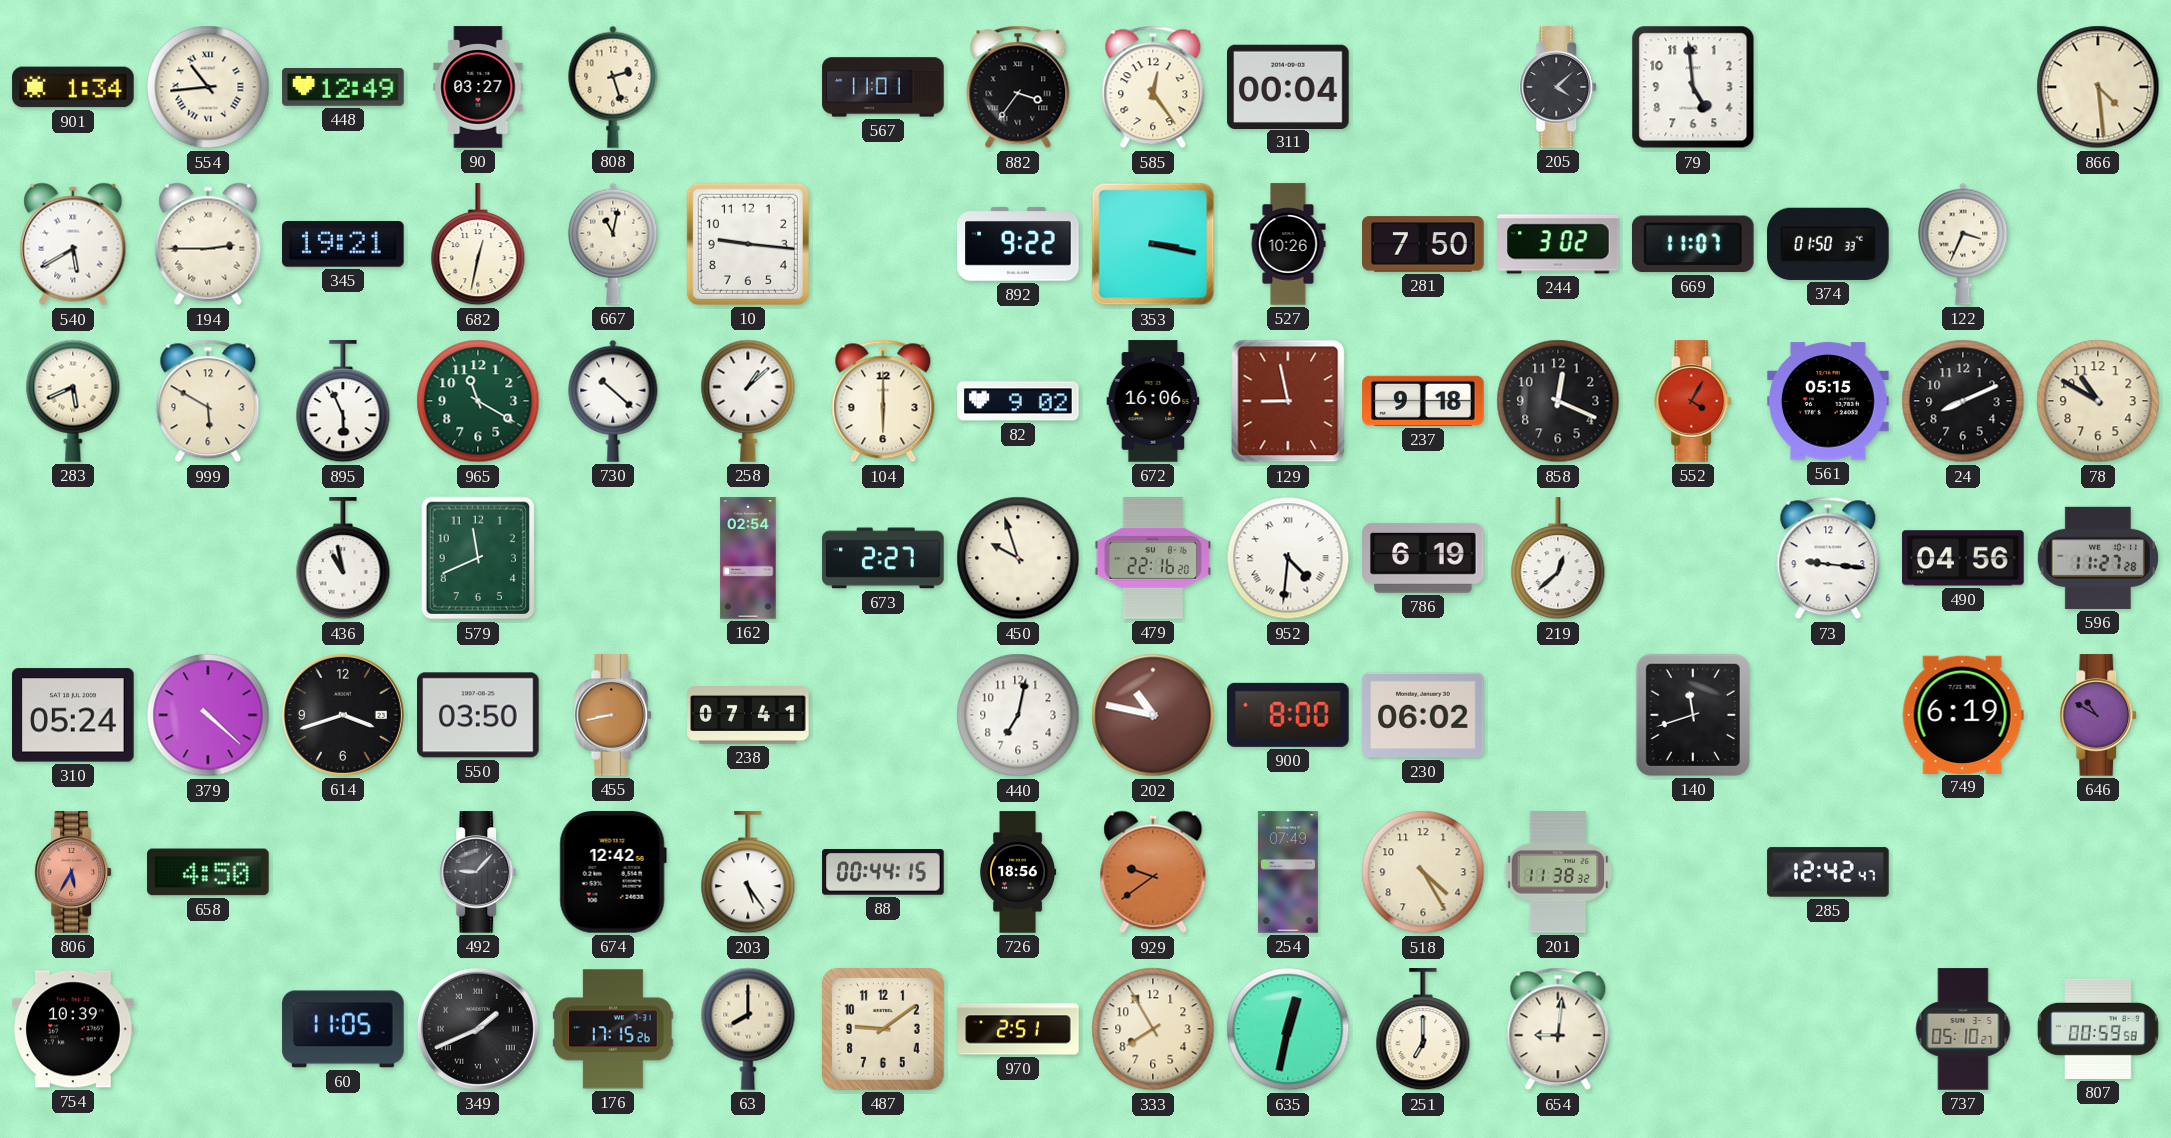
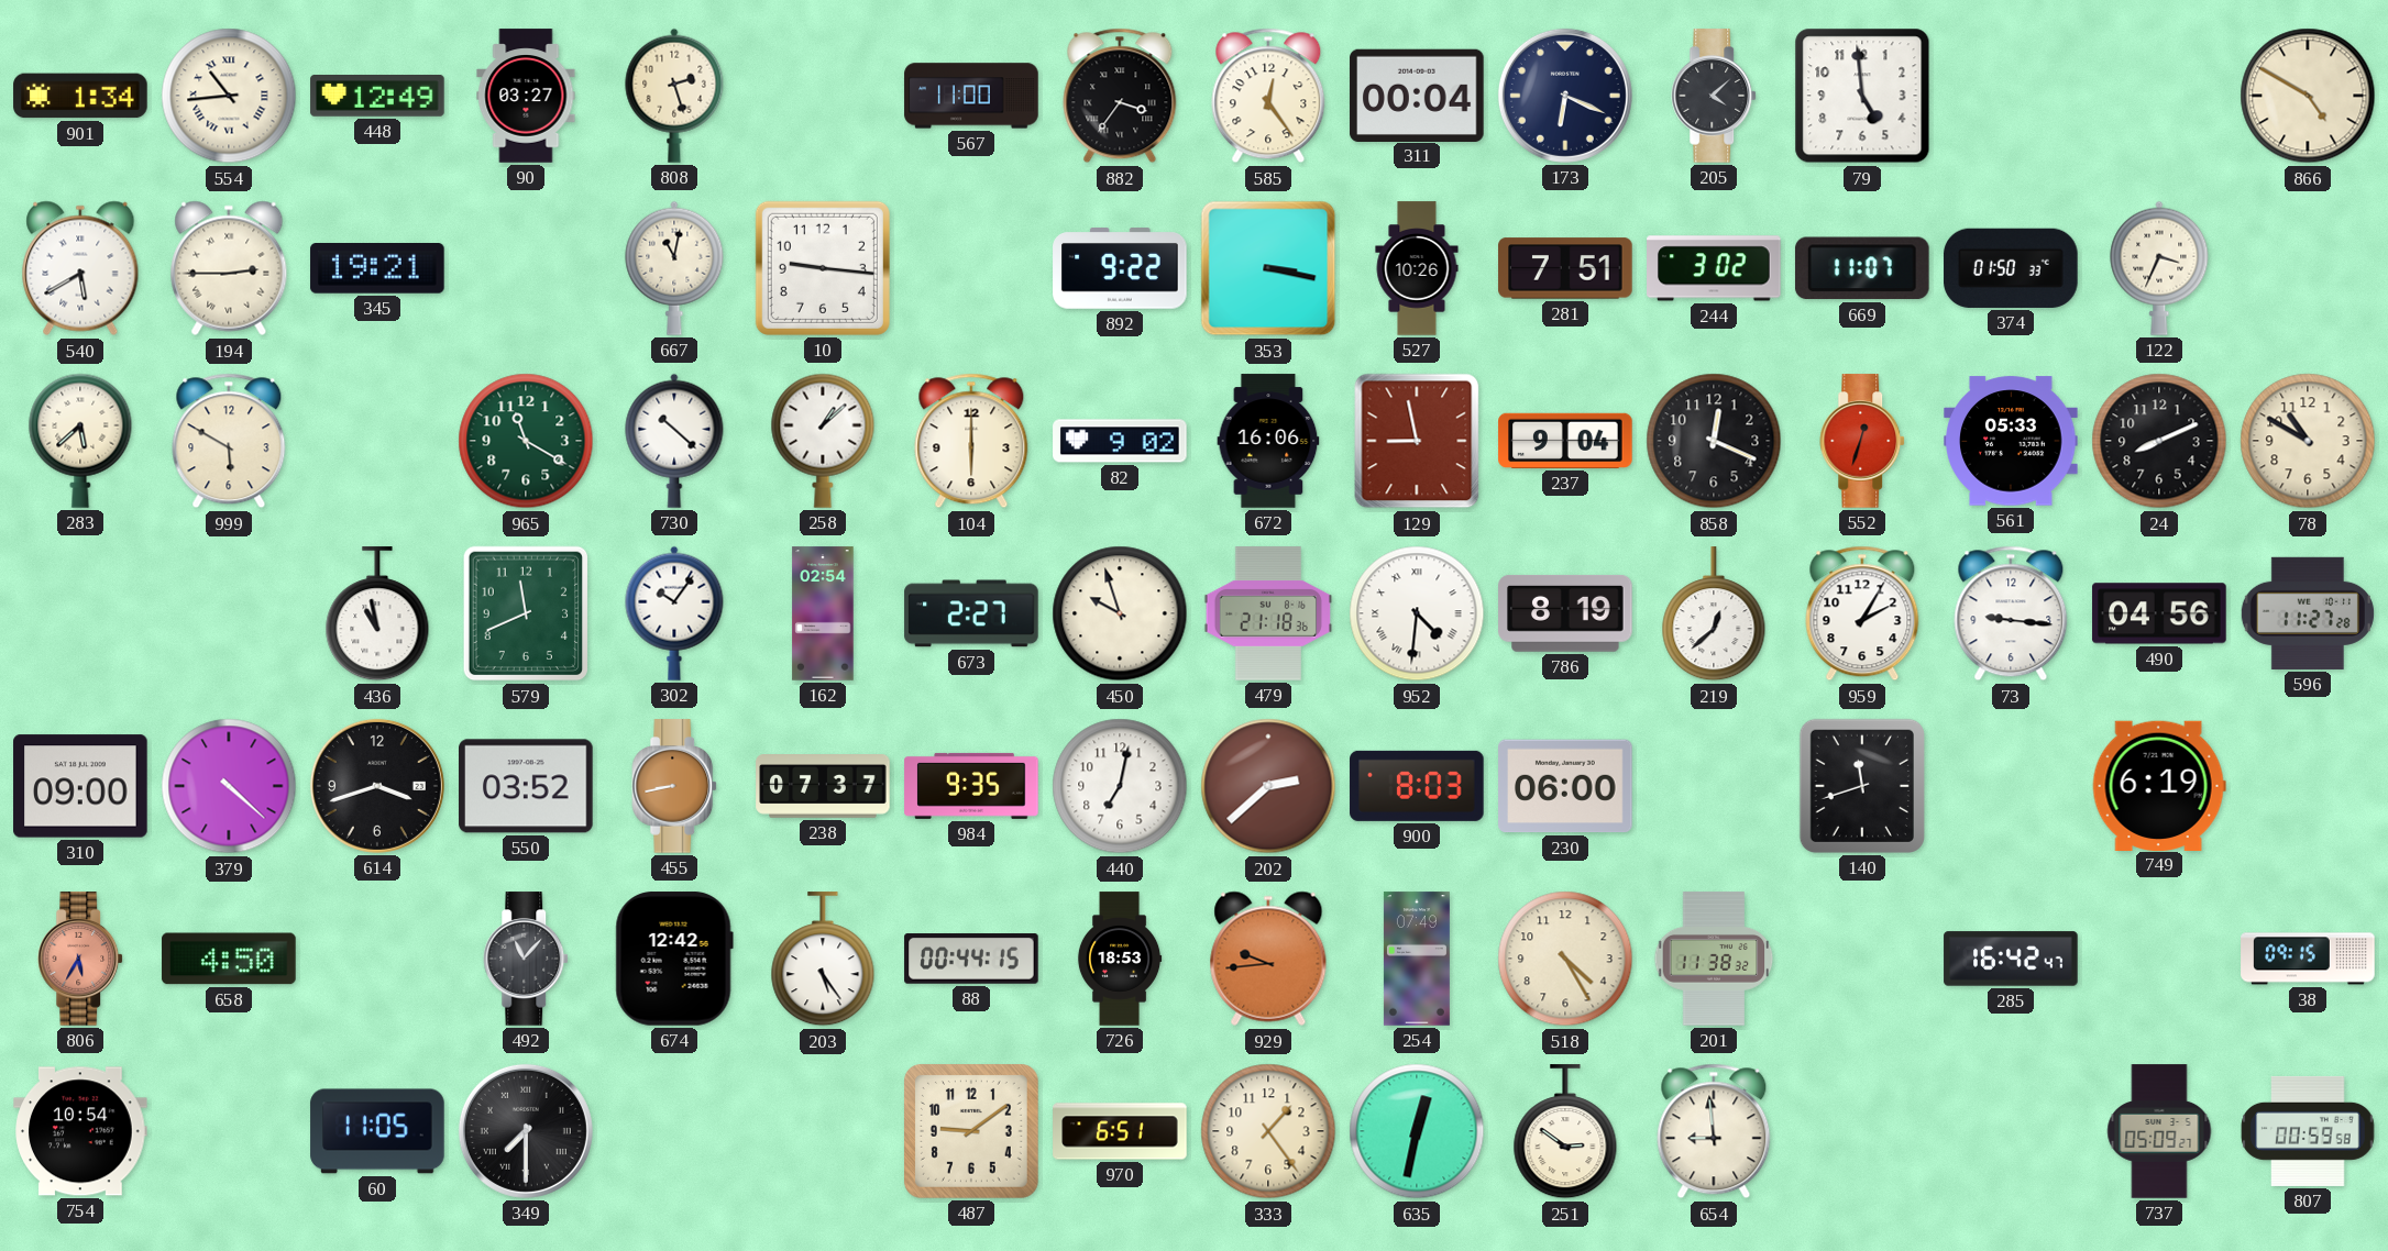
567: 11:01 -> 11:00
173: none -> 6:19
866: 4:29 -> 4:50
682: 12:32 -> none
281: 7:50 -> 7:51
283: 5:41 -> 5:38
895: 5:56 -> none
237: 9:18 -> 9:04
552: 4:05 -> 12:33
561: 05:15 -> 05:33
302: none -> 10:06
479: 22:16 -> 21:18
786: 6:19 -> 8:19
959: none -> 2:05
310: 05:24 -> 09:00
550: 03:50 -> 03:52
238: 07:41 -> 07:37
984: none -> 9:35
202: 10:47 -> 2:38
900: 8:00 -> 8:03
230: 06:02 -> 06:00
646: 10:50 -> none
492: 9:07 -> 11:07
726: 18:56 -> 18:53
929: 9:39 -> 9:44
285: 12:42 -> 16:42
38: none -> 09:15
754: 10:39 -> 10:54
349: 1:41 -> 7:30
176: 17:15 -> none
63: 8:00 -> none
970: 2:51 -> 6:51
333: 7:55 -> 1:24
251: 7:00 -> 2:51
654: 9:01 -> 8:59
737: 05:10 -> 05:09
